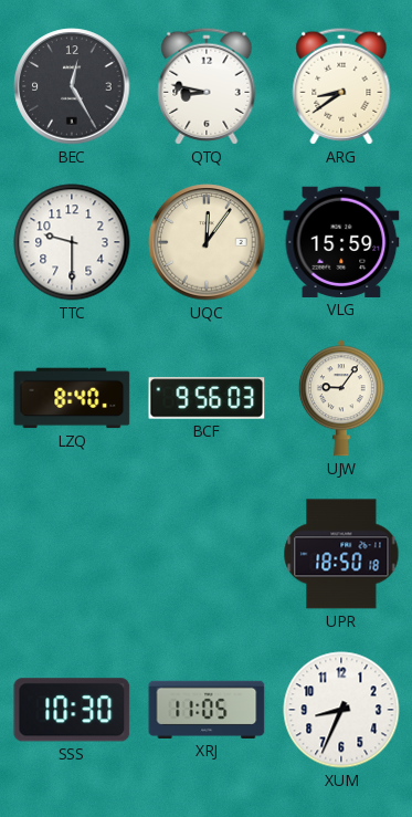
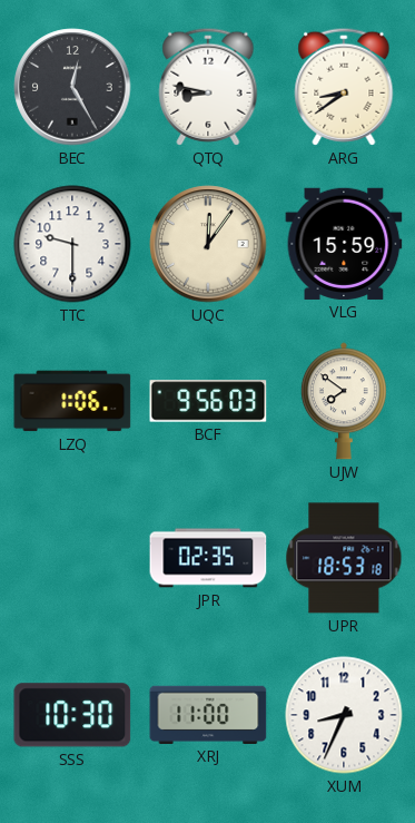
LZQ: 8:40 -> 1:06
UJW: 9:06 -> 7:51
JPR: none -> 02:35
UPR: 18:50 -> 18:53
XRJ: 11:05 -> 11:00
